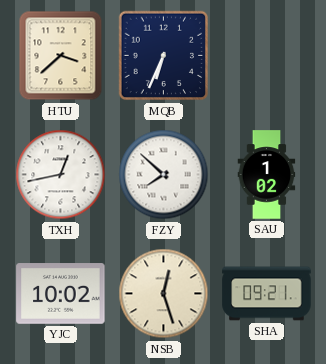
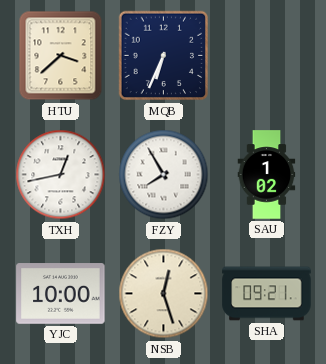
FZY: 7:52 -> 7:55
YJC: 10:02 -> 10:00
